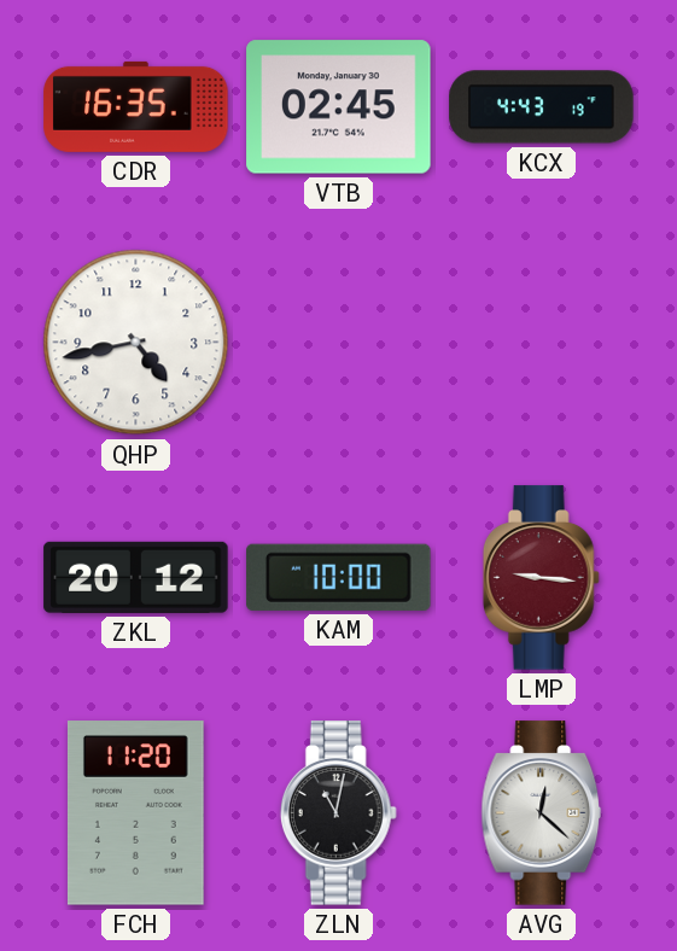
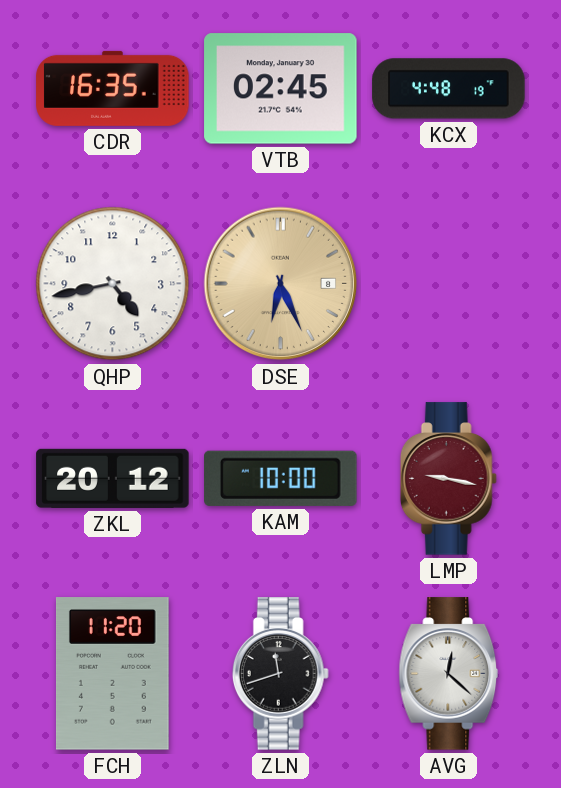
KCX: 4:43 -> 4:48
DSE: none -> 6:26
LMP: 9:16 -> 9:17
ZLN: 11:02 -> 11:42
